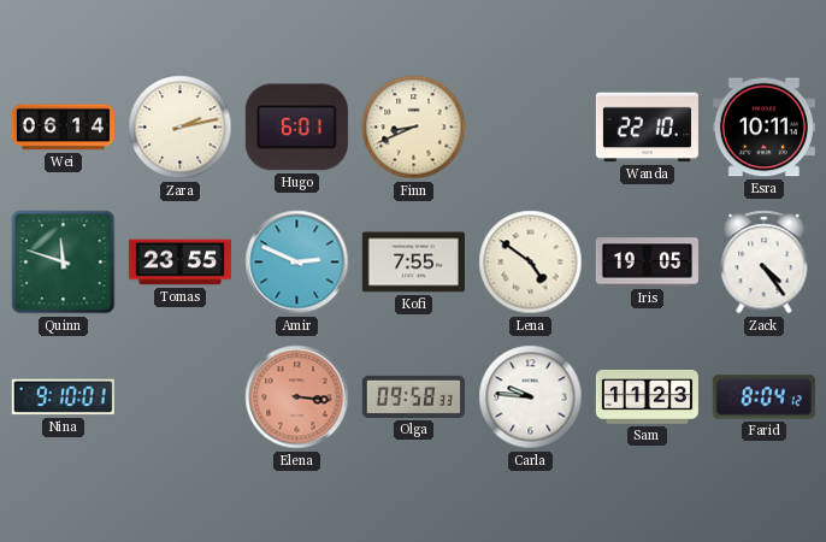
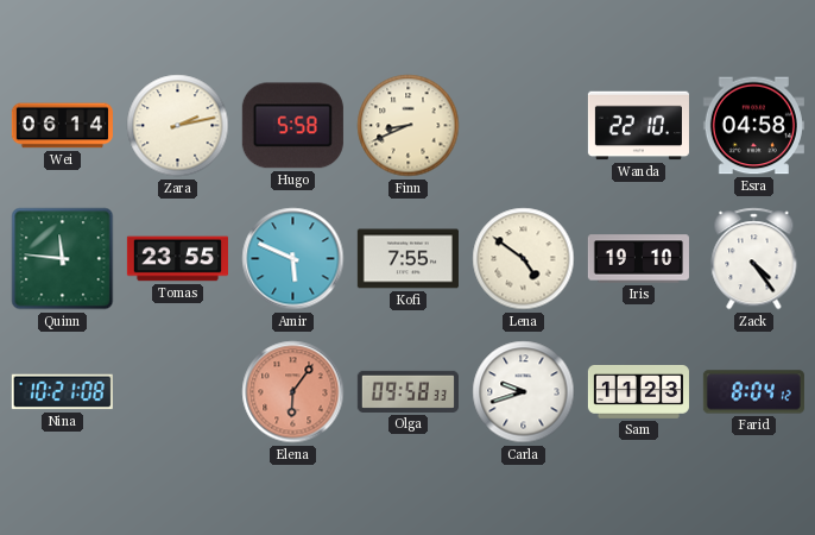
Hugo: 6:01 -> 5:58
Esra: 10:11 -> 04:58
Quinn: 11:48 -> 11:46
Amir: 2:49 -> 5:49
Iris: 19:05 -> 19:10
Nina: 9:10 -> 10:21
Elena: 3:16 -> 6:06
Carla: 9:46 -> 9:42
